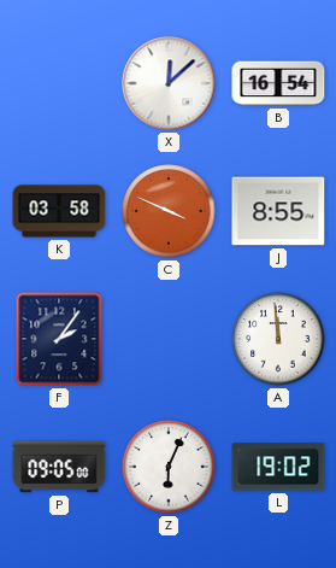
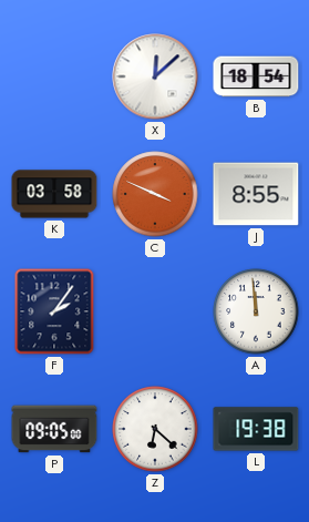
B: 16:54 -> 18:54
Z: 6:04 -> 6:22
L: 19:02 -> 19:38
